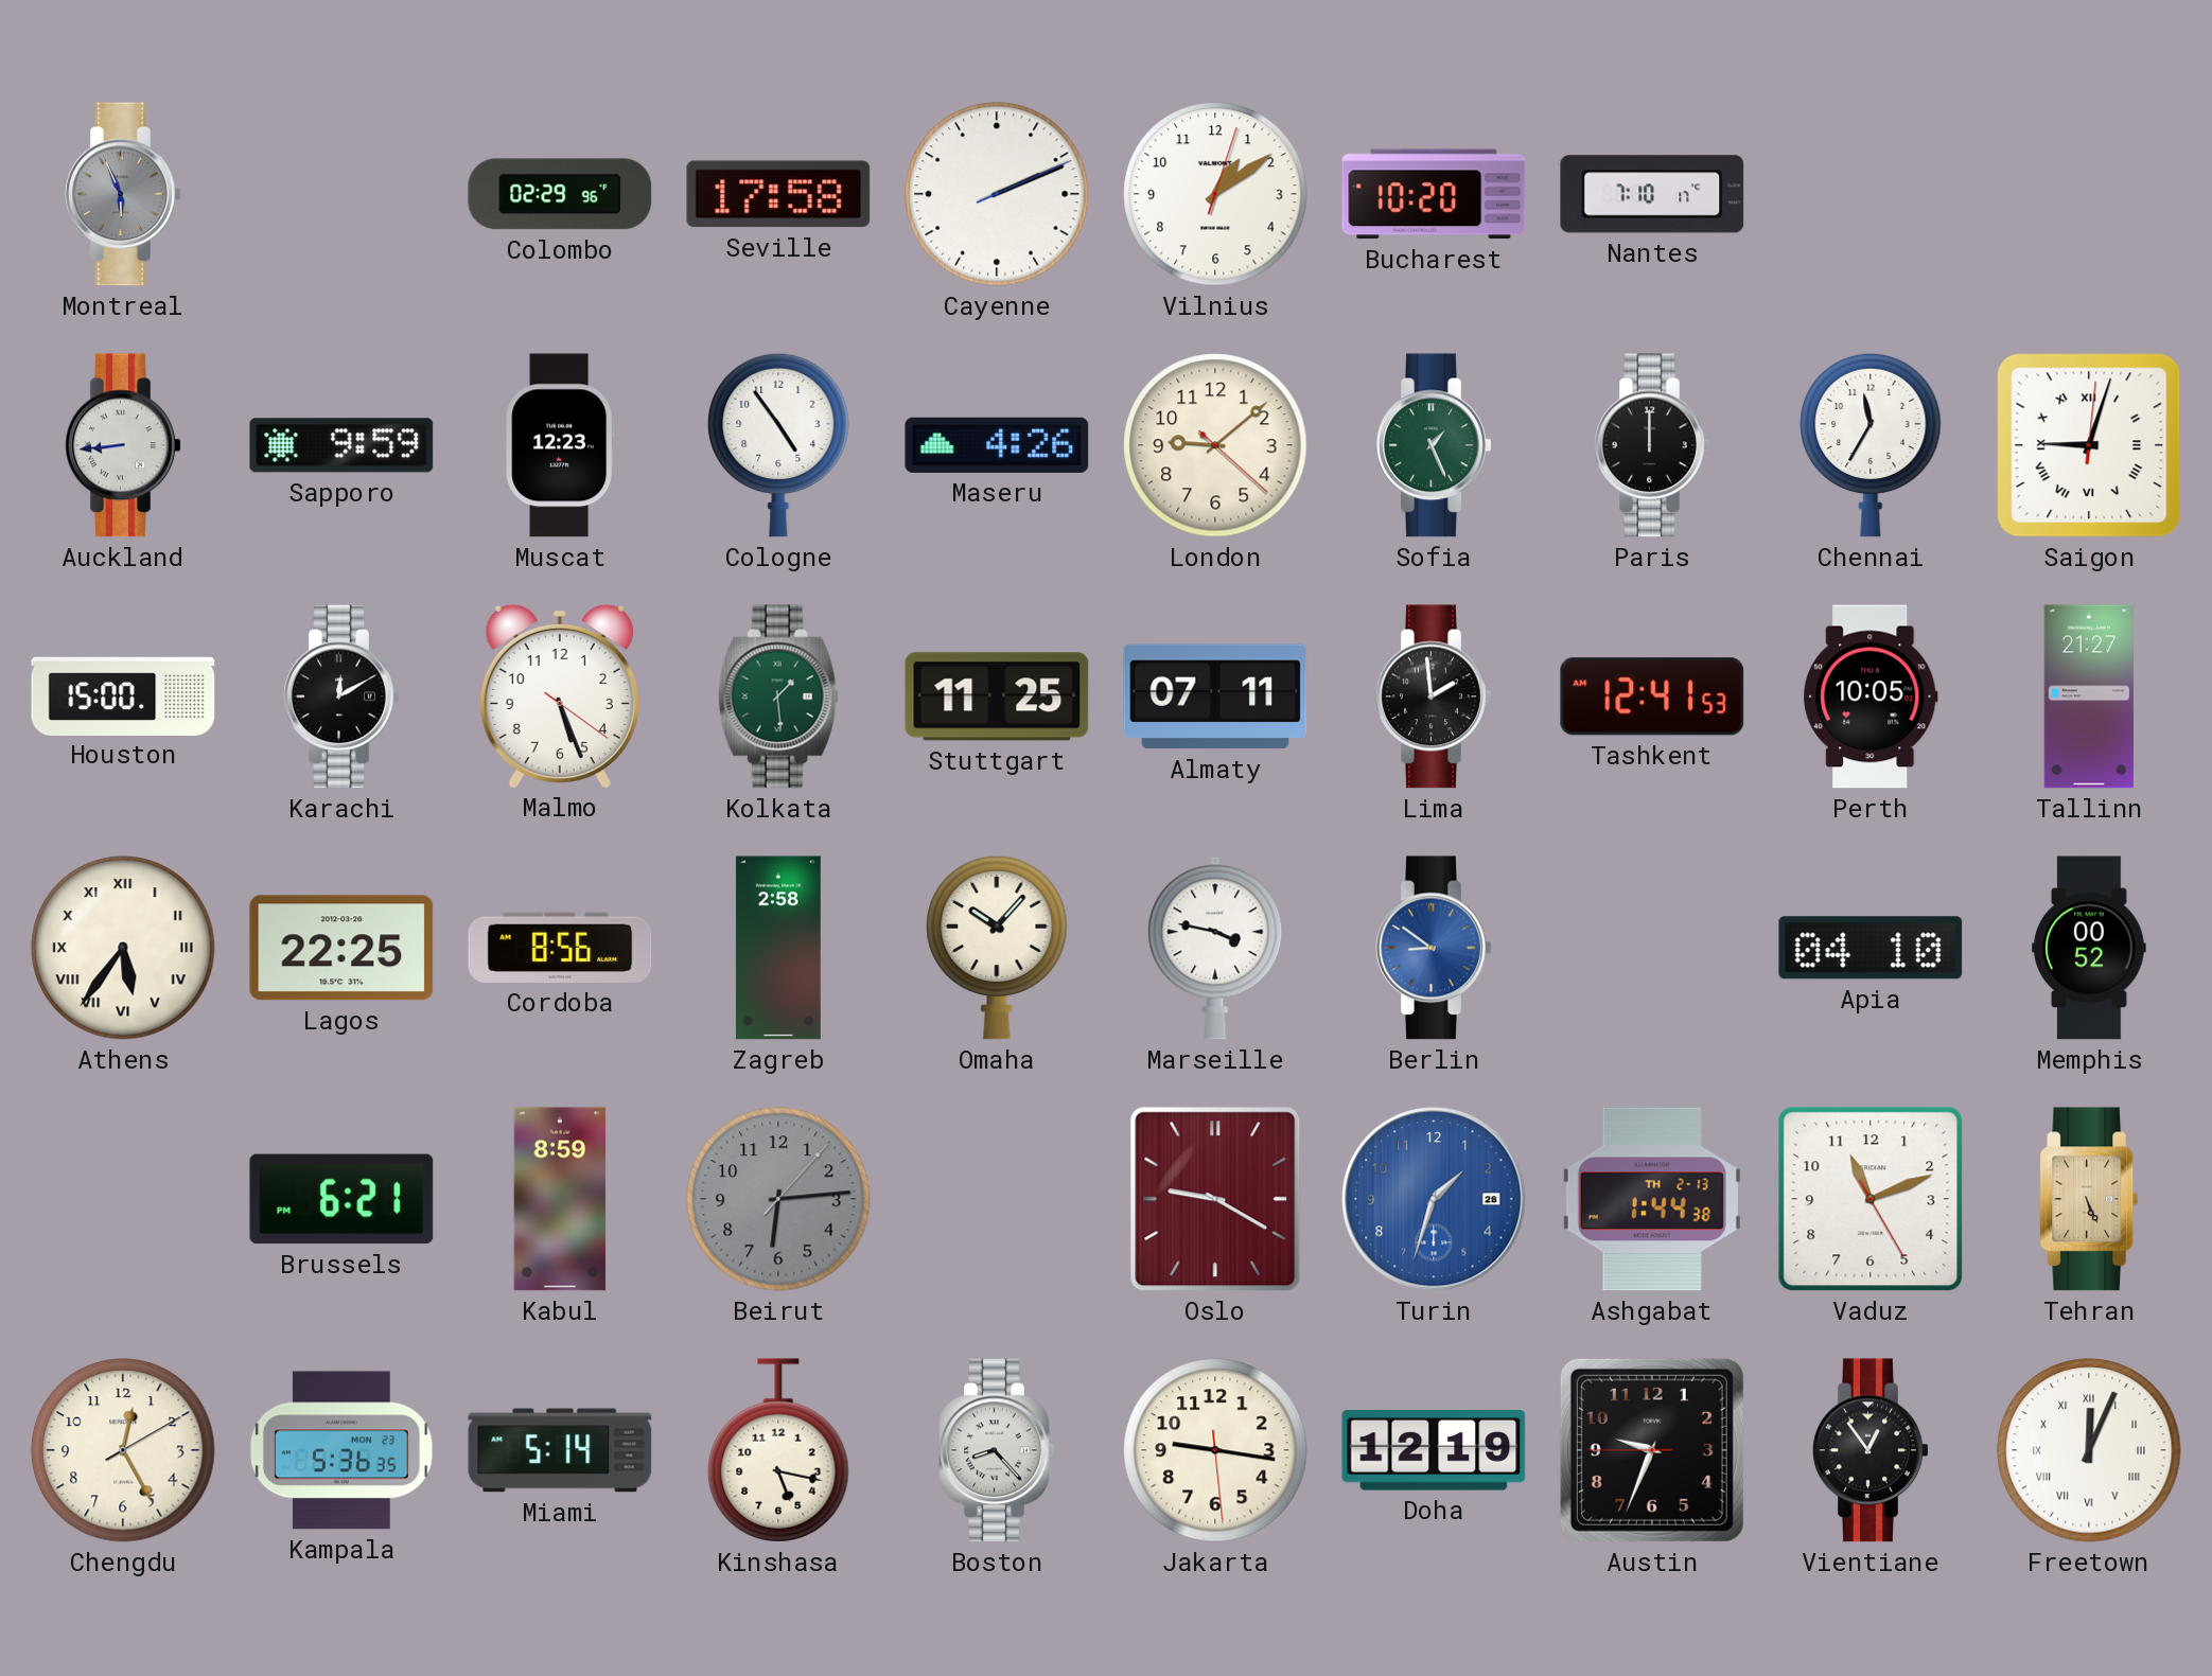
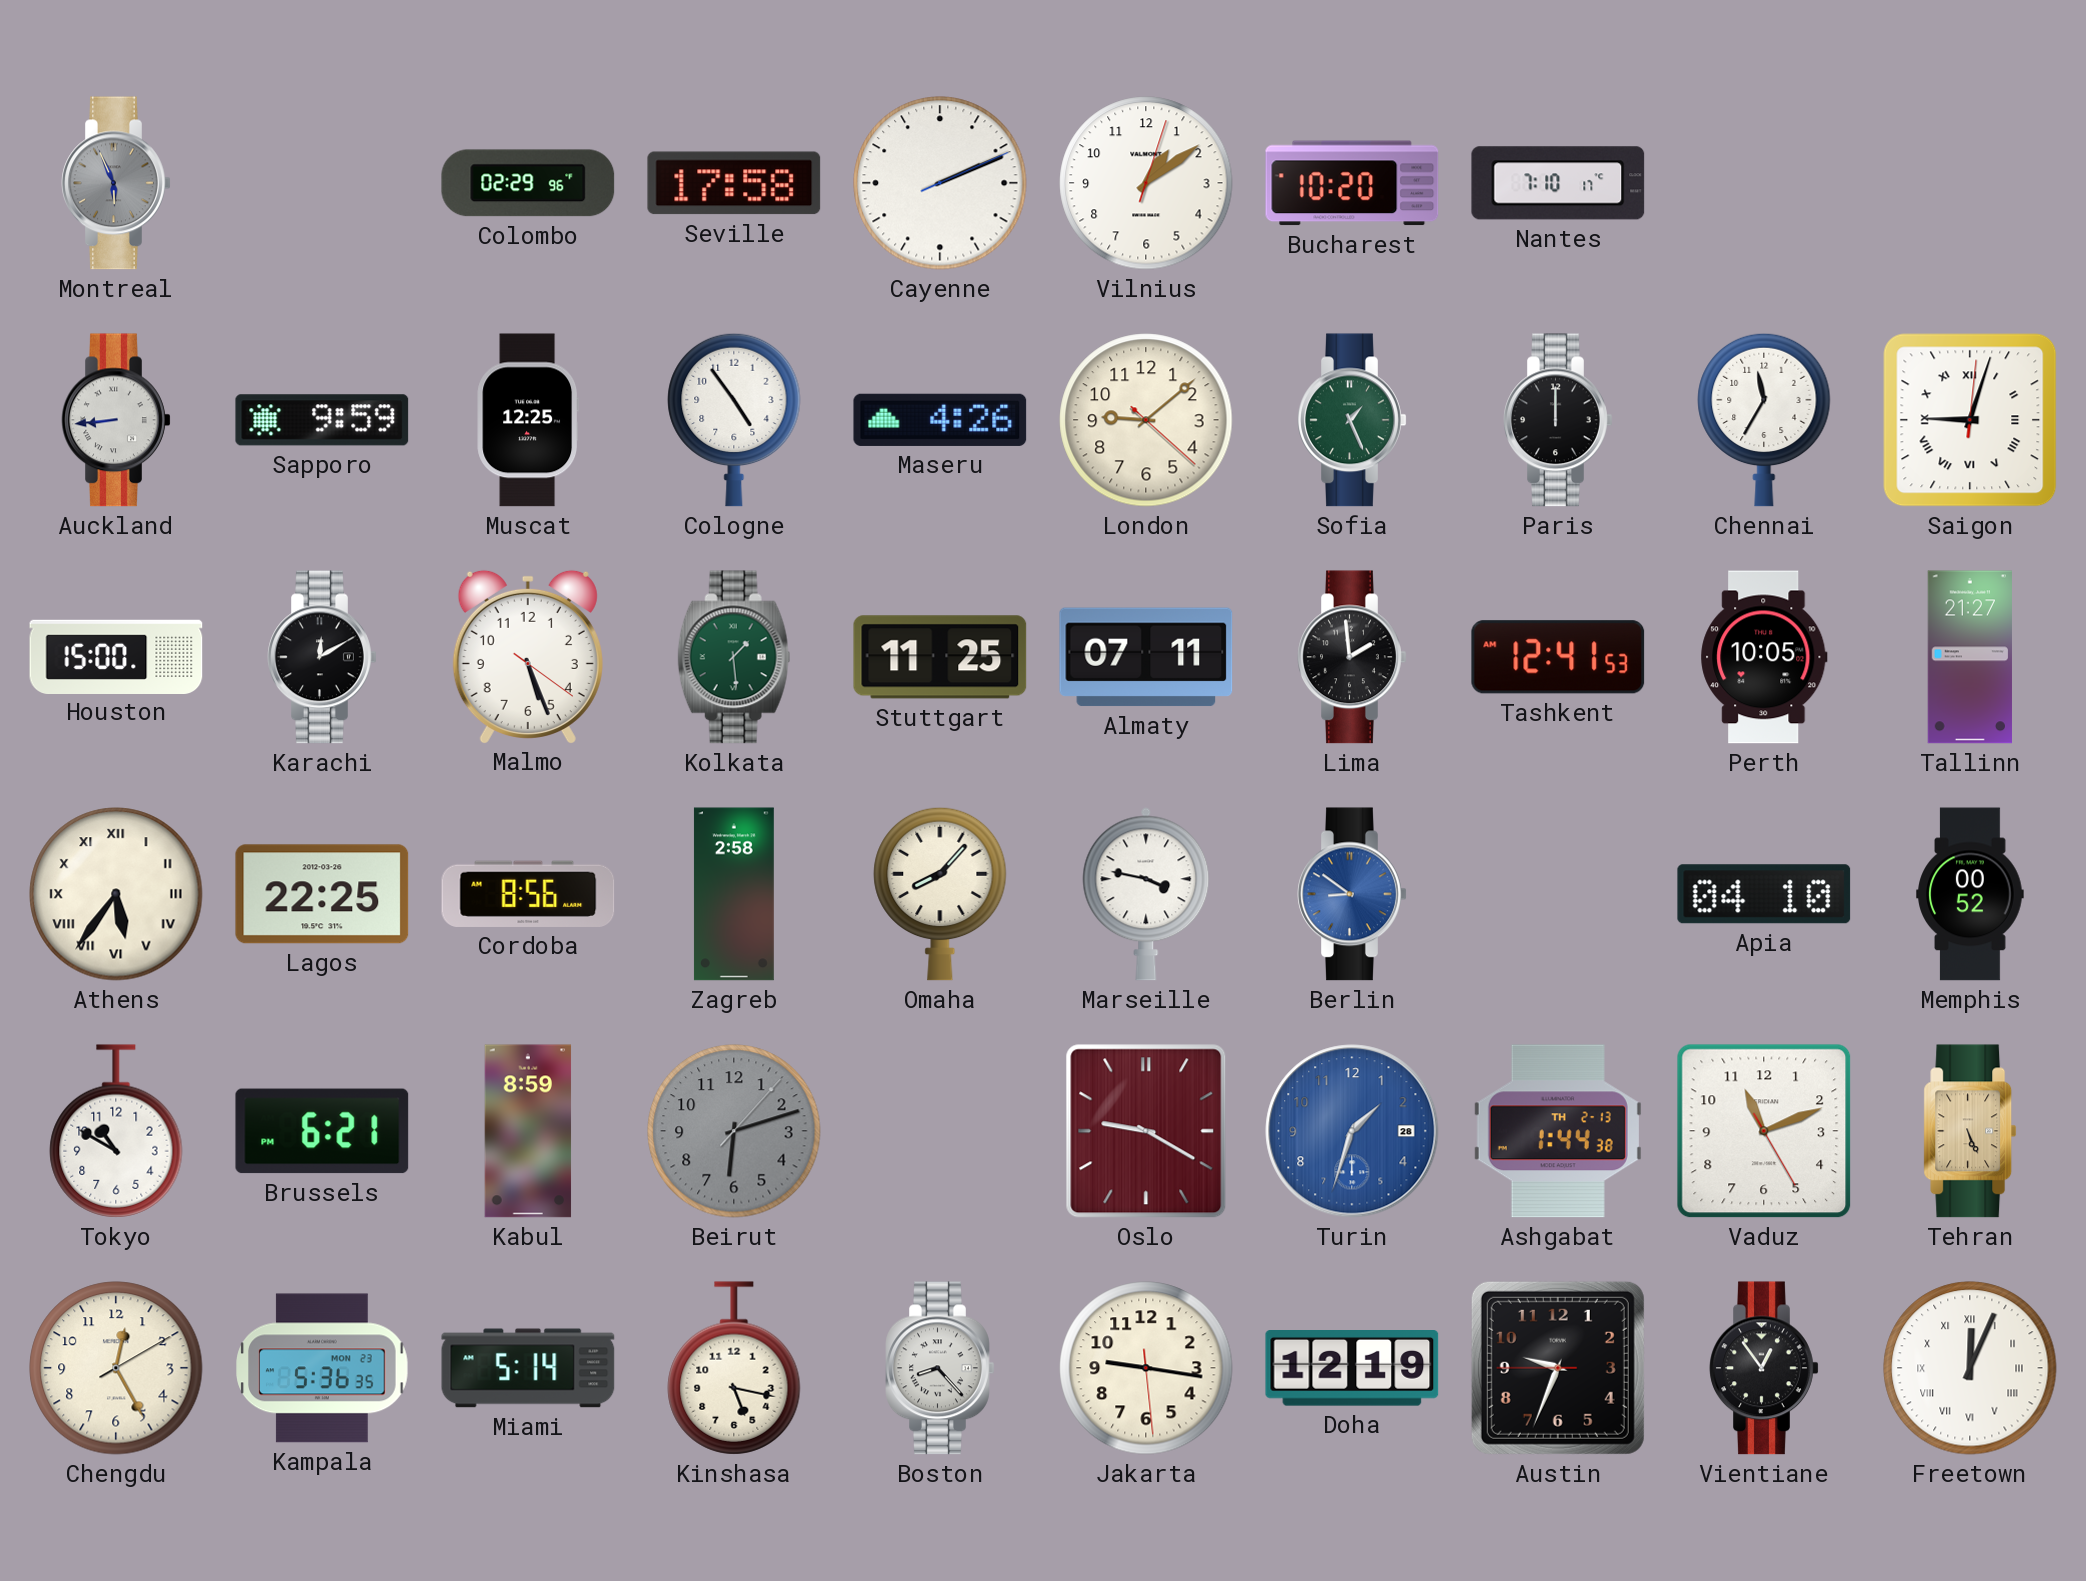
Muscat: 12:23 -> 12:25
Omaha: 10:07 -> 8:07
Tokyo: none -> 10:50
Beirut: 6:14 -> 6:12
